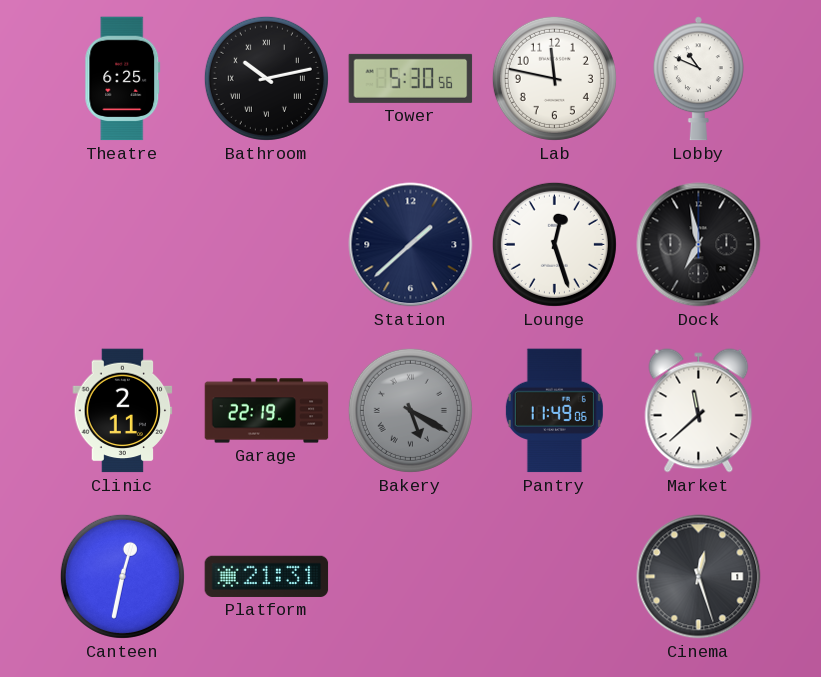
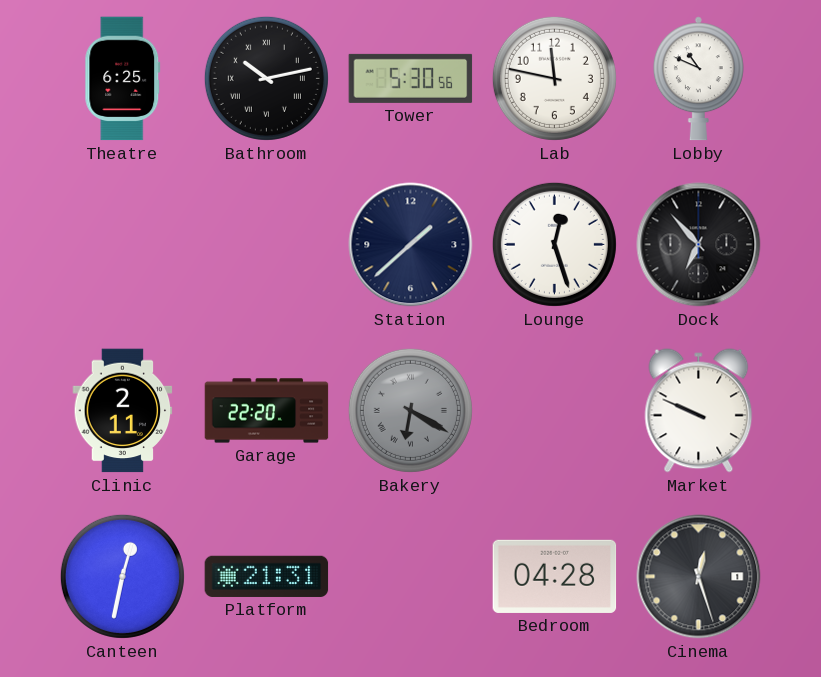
Dock: 6:58 -> 6:53
Garage: 22:19 -> 22:20
Bakery: 5:20 -> 6:20
Pantry: 11:49 -> none
Market: 11:38 -> 9:49
Bedroom: none -> 04:28
